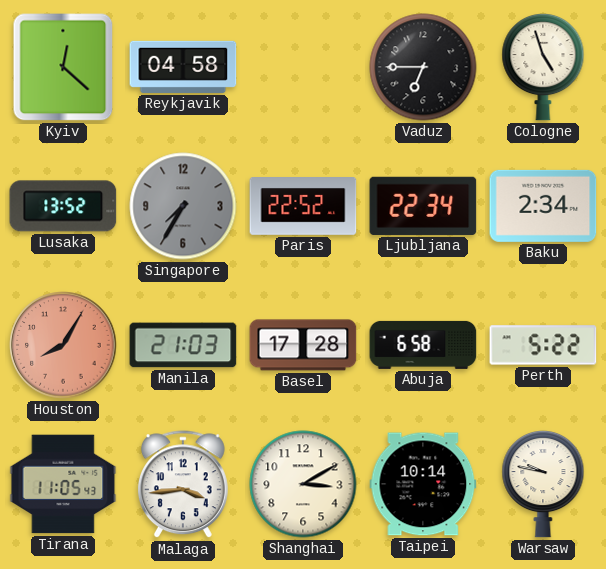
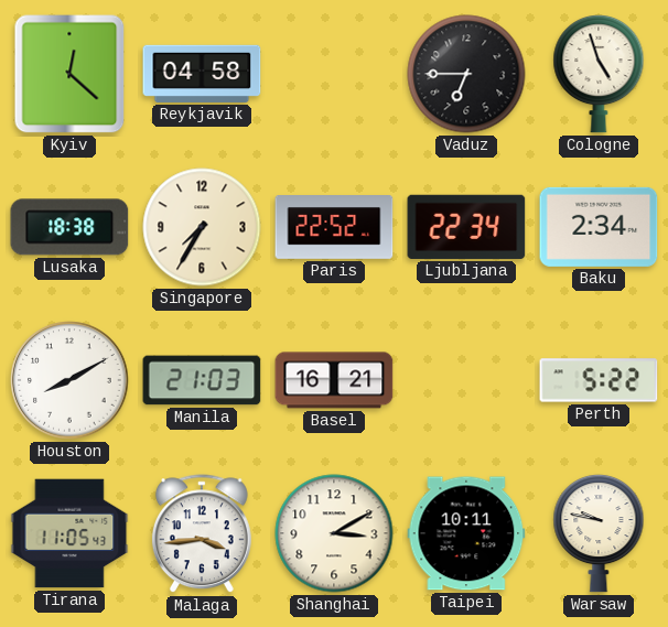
Lusaka: 13:52 -> 18:38
Singapore dial: grey -> cream
Houston: 8:05 -> 8:10
Houston dial: salmon -> white
Basel: 17:28 -> 16:21
Abuja: 6:58 -> none
Taipei: 10:14 -> 10:11
